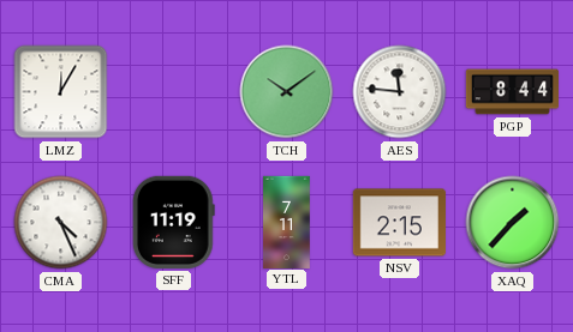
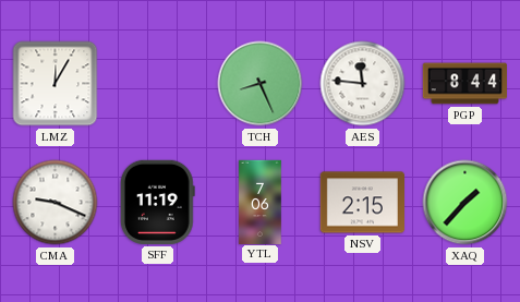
TCH: 10:09 -> 8:26
CMA: 4:26 -> 9:19
YTL: 7:11 -> 7:06
